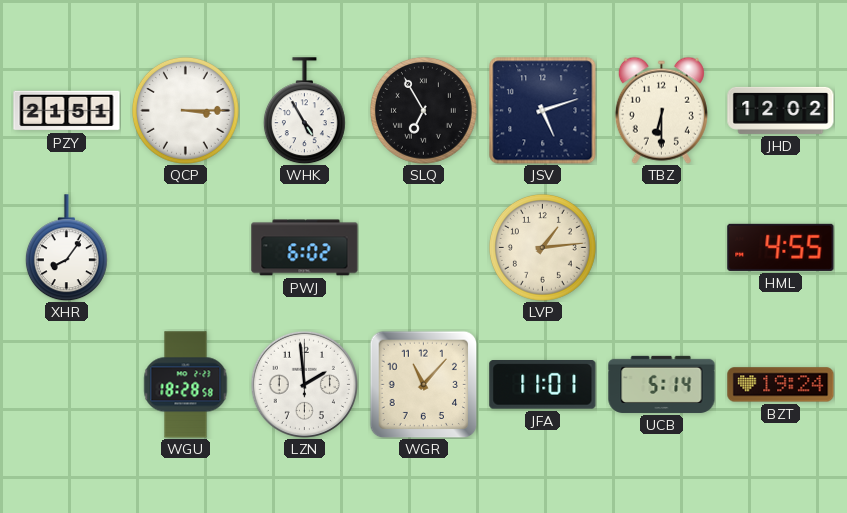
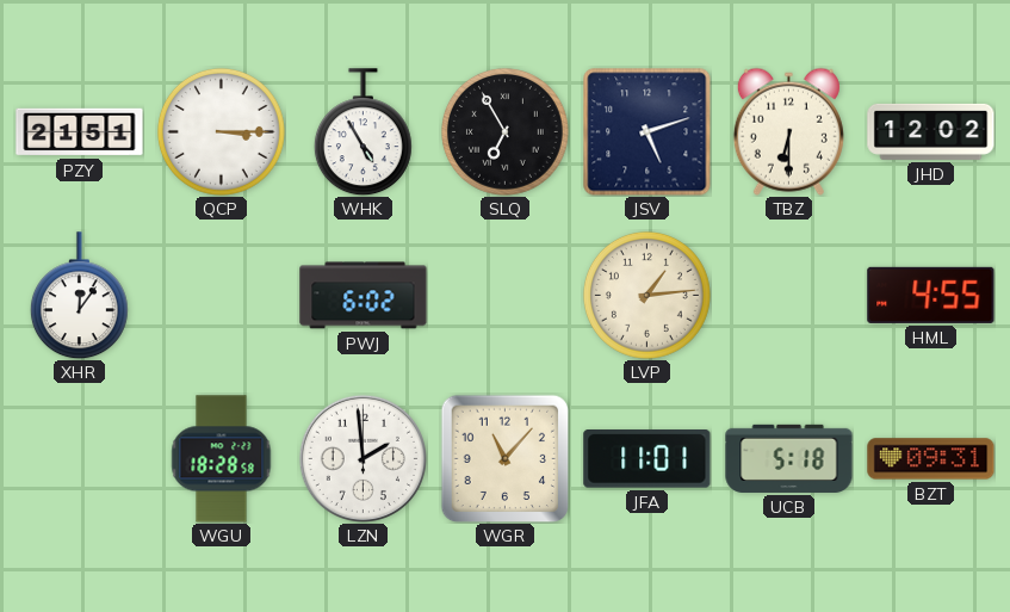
XHR: 8:06 -> 12:06
UCB: 5:14 -> 5:18
BZT: 19:24 -> 09:31
